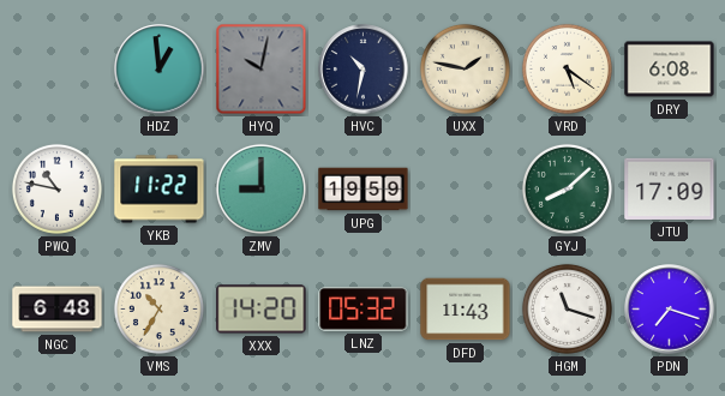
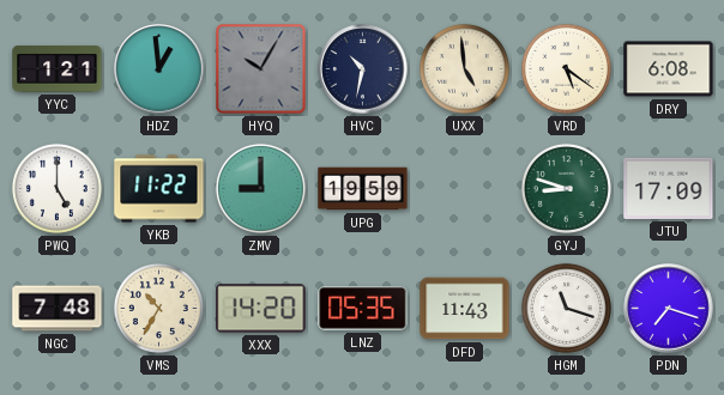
YYC: none -> 1:21
HYQ: 10:02 -> 10:05
UXX: 1:47 -> 4:59
PWQ: 10:47 -> 5:00
GYJ: 8:08 -> 8:48
NGC: 6:48 -> 7:48
LNZ: 05:32 -> 05:35
